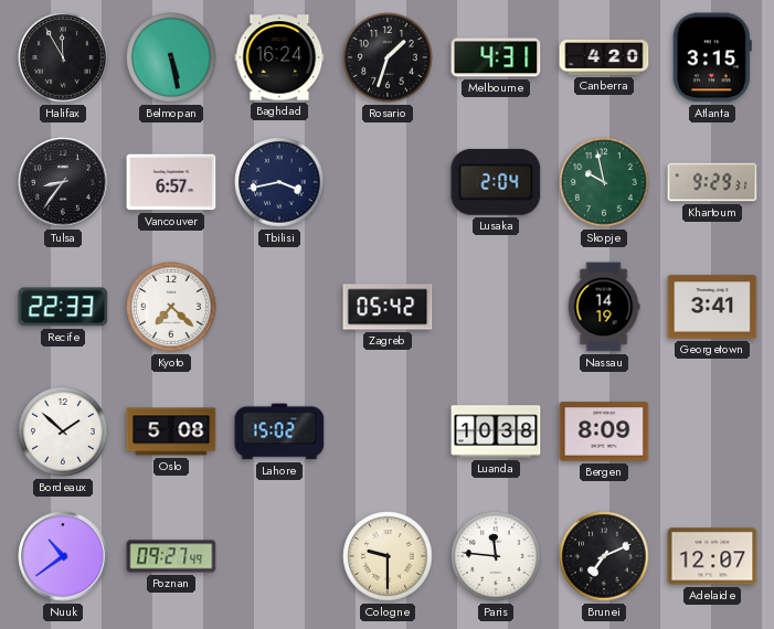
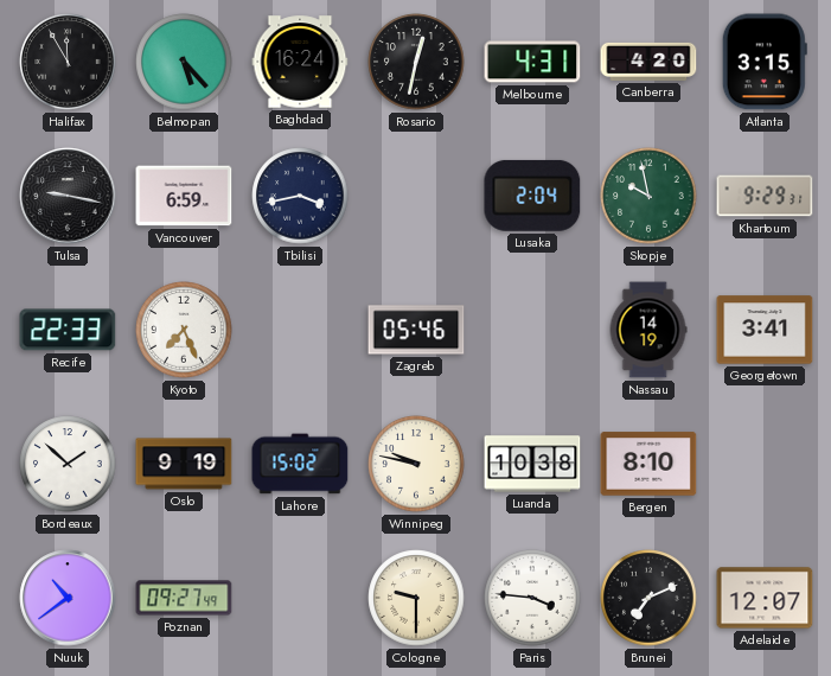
Belmopan: 5:28 -> 5:23
Rosario: 1:33 -> 12:32
Tulsa: 8:36 -> 9:17
Vancouver: 6:57 -> 6:59
Kyoto: 7:22 -> 7:26
Zagreb: 05:42 -> 05:46
Oslo: 5:08 -> 9:19
Winnipeg: none -> 9:47
Bergen: 8:09 -> 8:10
Paris: 11:46 -> 3:46
